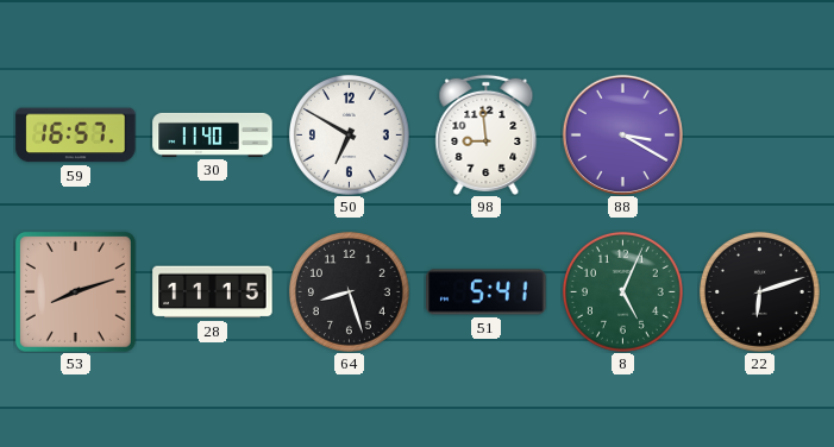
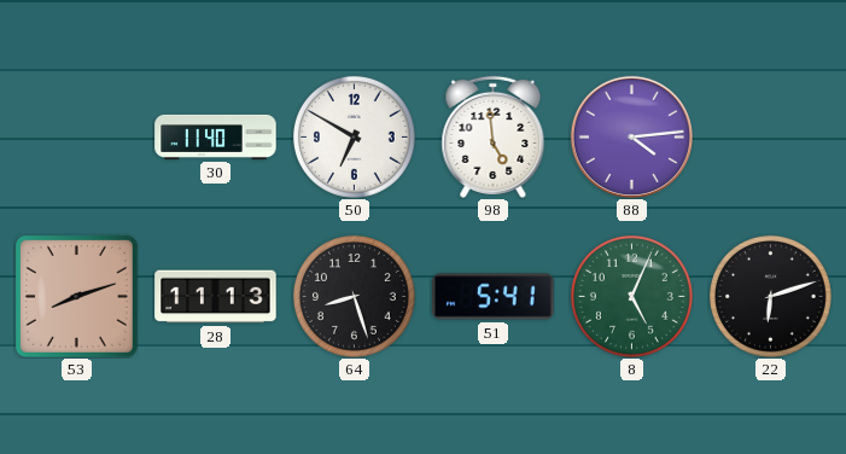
59: 16:57 -> none
98: 8:59 -> 4:59
88: 3:20 -> 4:14
28: 11:15 -> 11:13
